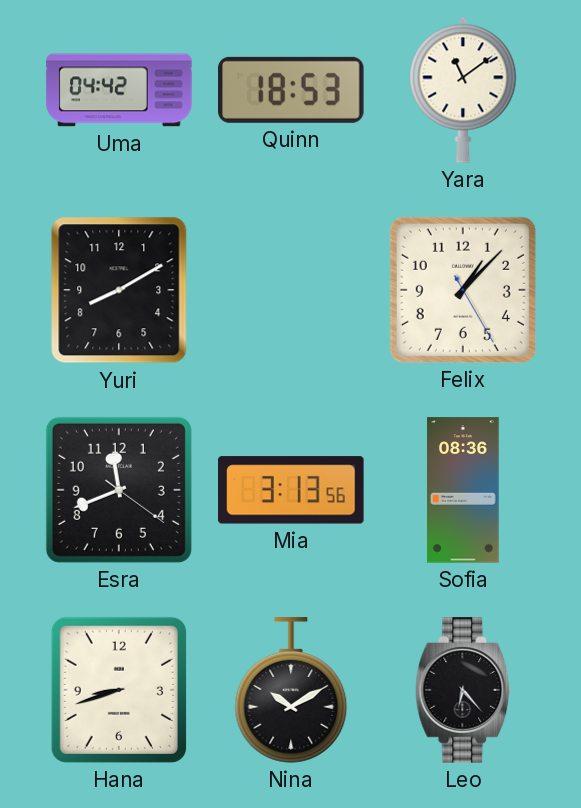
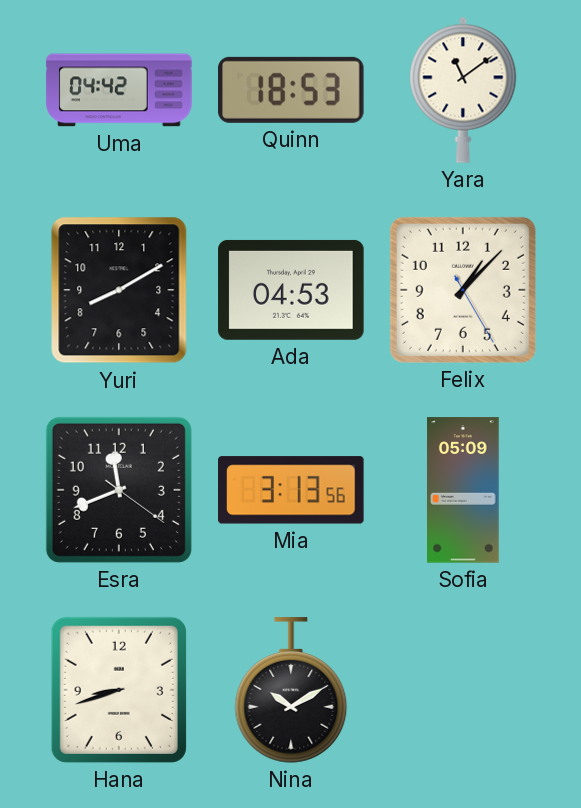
Ada: none -> 04:53
Sofia: 08:36 -> 05:09
Leo: 6:23 -> none
